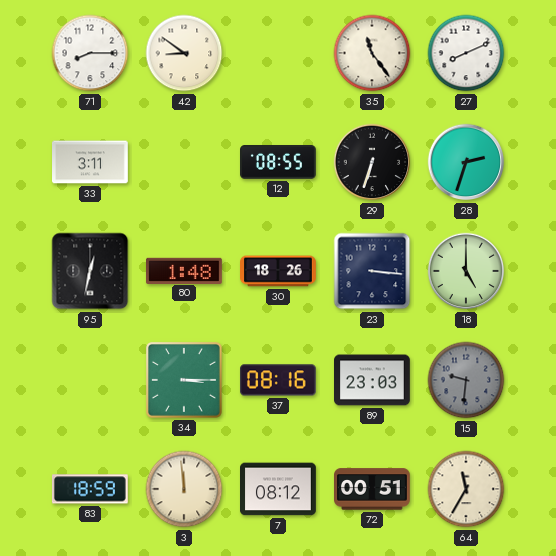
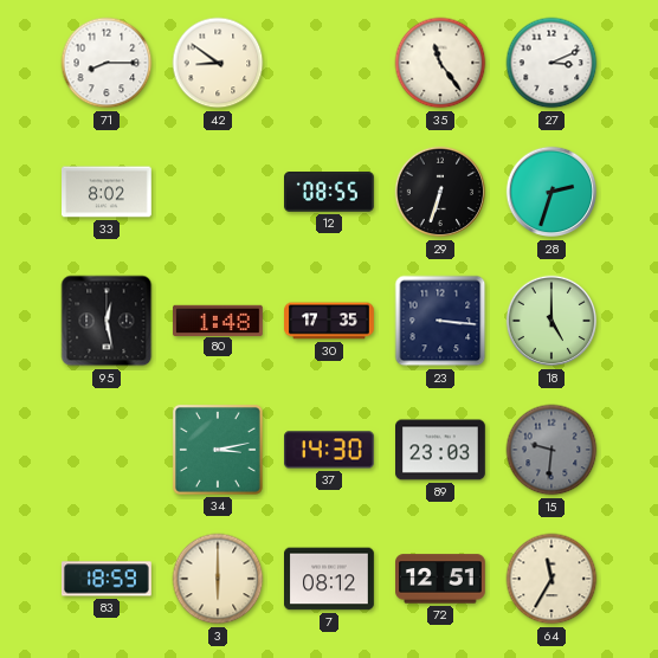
27: 8:11 -> 3:11
33: 3:11 -> 8:02
95: 12:32 -> 12:28
30: 18:26 -> 17:35
34: 3:15 -> 3:13
37: 08:16 -> 14:30
3: 11:59 -> 6:00
72: 00:51 -> 12:51
